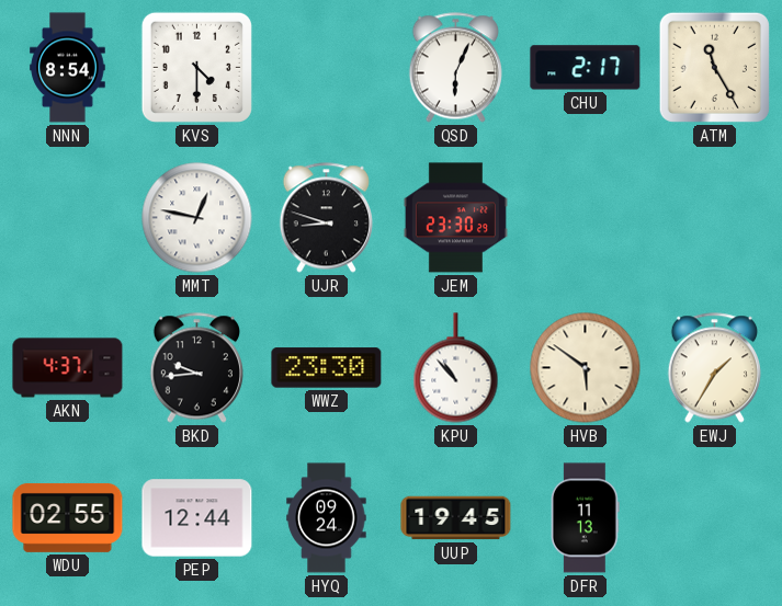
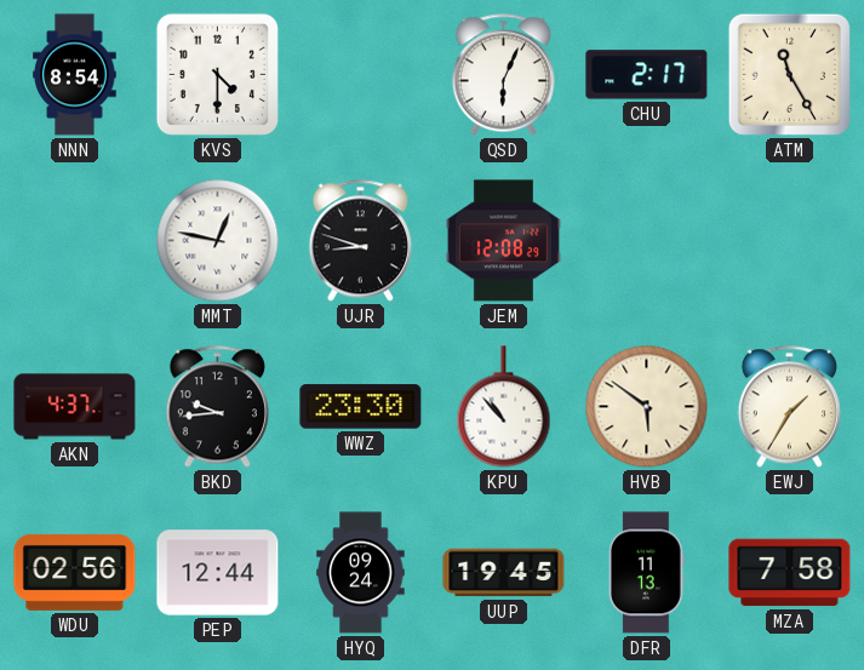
JEM: 23:30 -> 12:08
WDU: 02:55 -> 02:56
MZA: none -> 7:58
